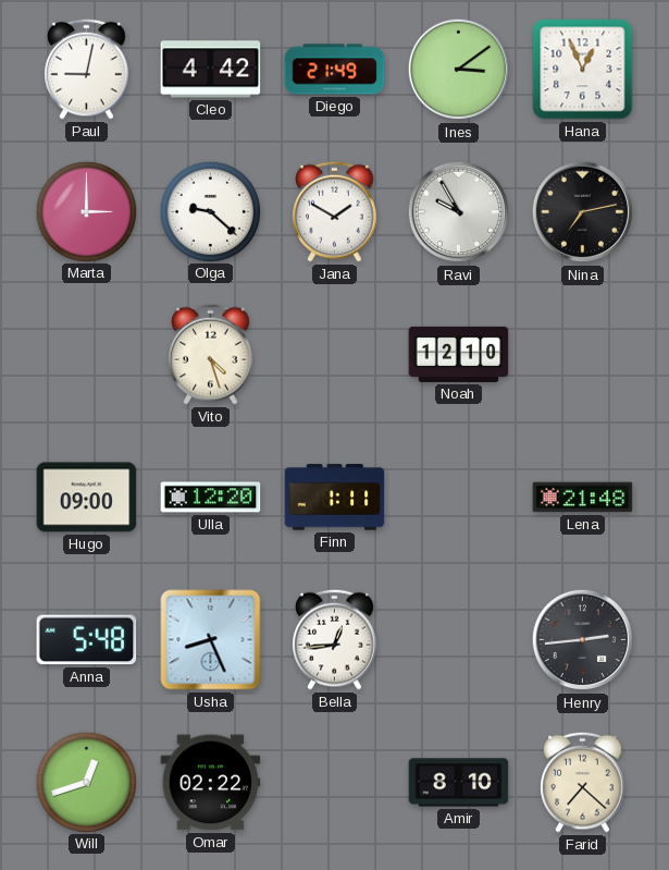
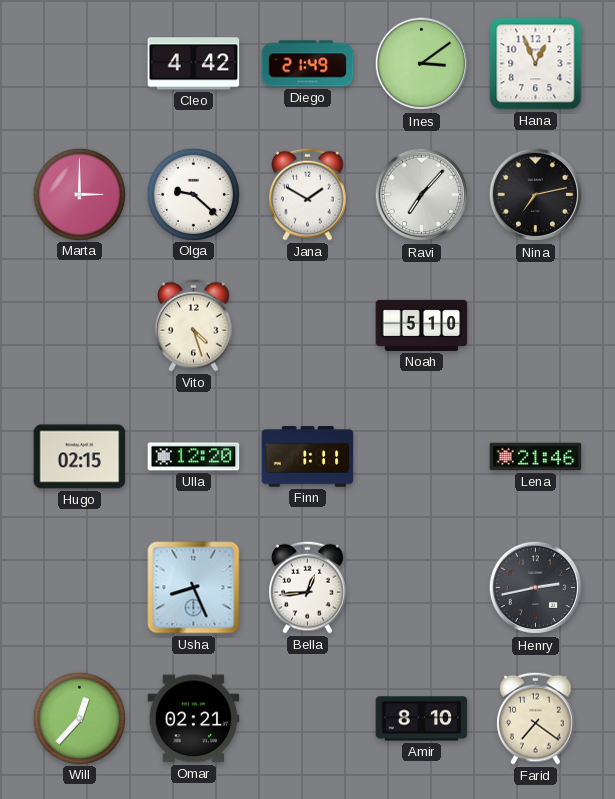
Paul: 9:02 -> none
Ravi: 9:55 -> 7:07
Noah: 12:10 -> 5:10
Hugo: 09:00 -> 02:15
Lena: 21:48 -> 21:46
Anna: 5:48 -> none
Henry: 2:44 -> 2:43
Will: 12:42 -> 12:37
Omar: 02:22 -> 02:21
Farid: 7:22 -> 7:21
